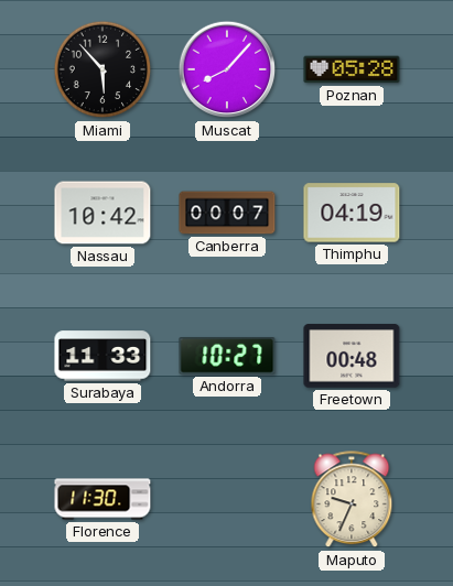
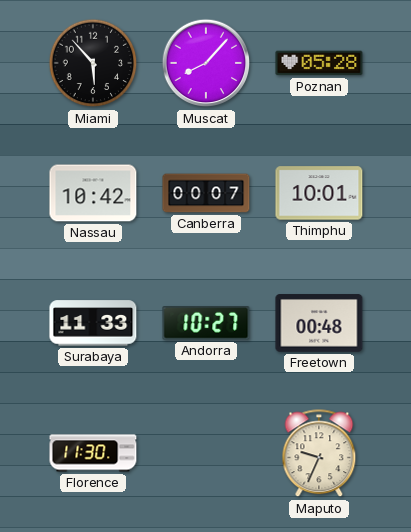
Thimphu: 04:19 -> 10:01
